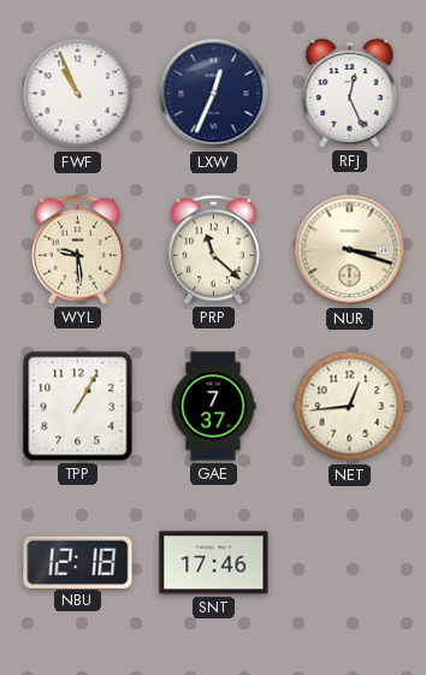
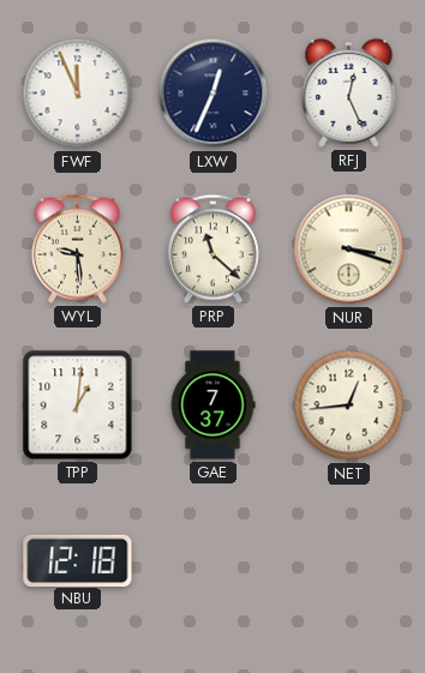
FWF: 10:56 -> 11:56
TPP: 1:05 -> 1:01
SNT: 17:46 -> none
